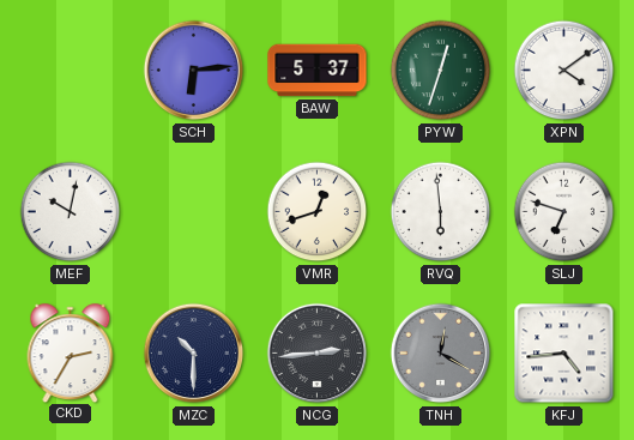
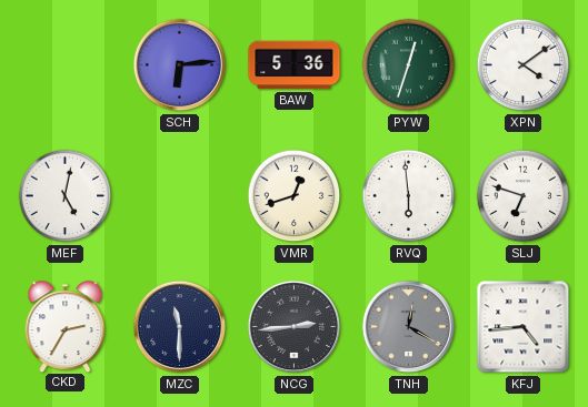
BAW: 5:37 -> 5:36
MEF: 10:02 -> 5:02
MZC: 10:30 -> 11:30
